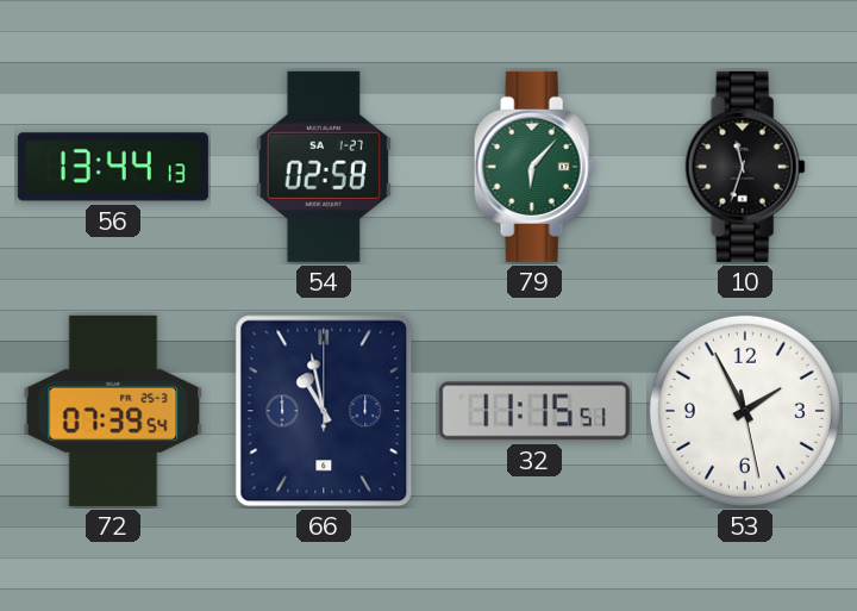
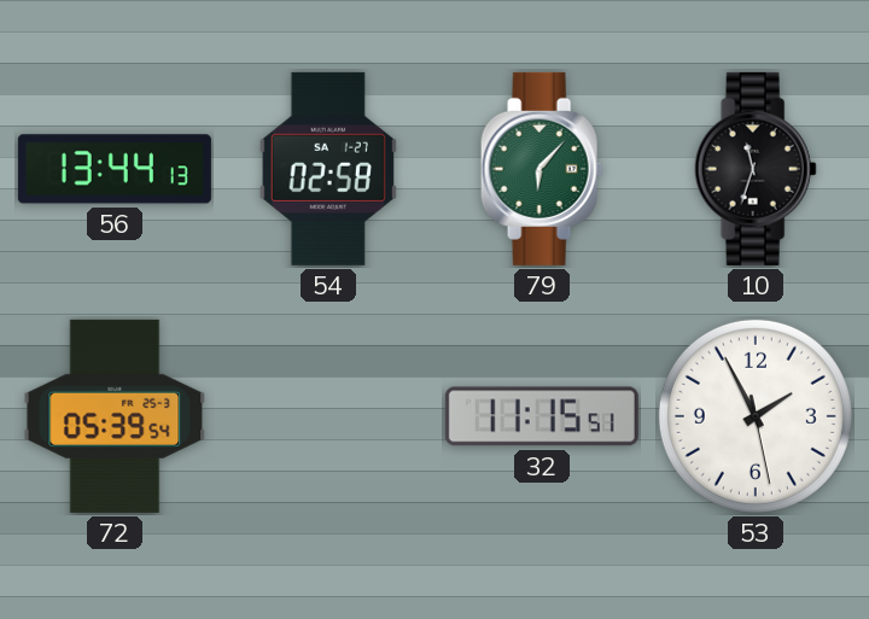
72: 07:39 -> 05:39
66: 10:58 -> none
